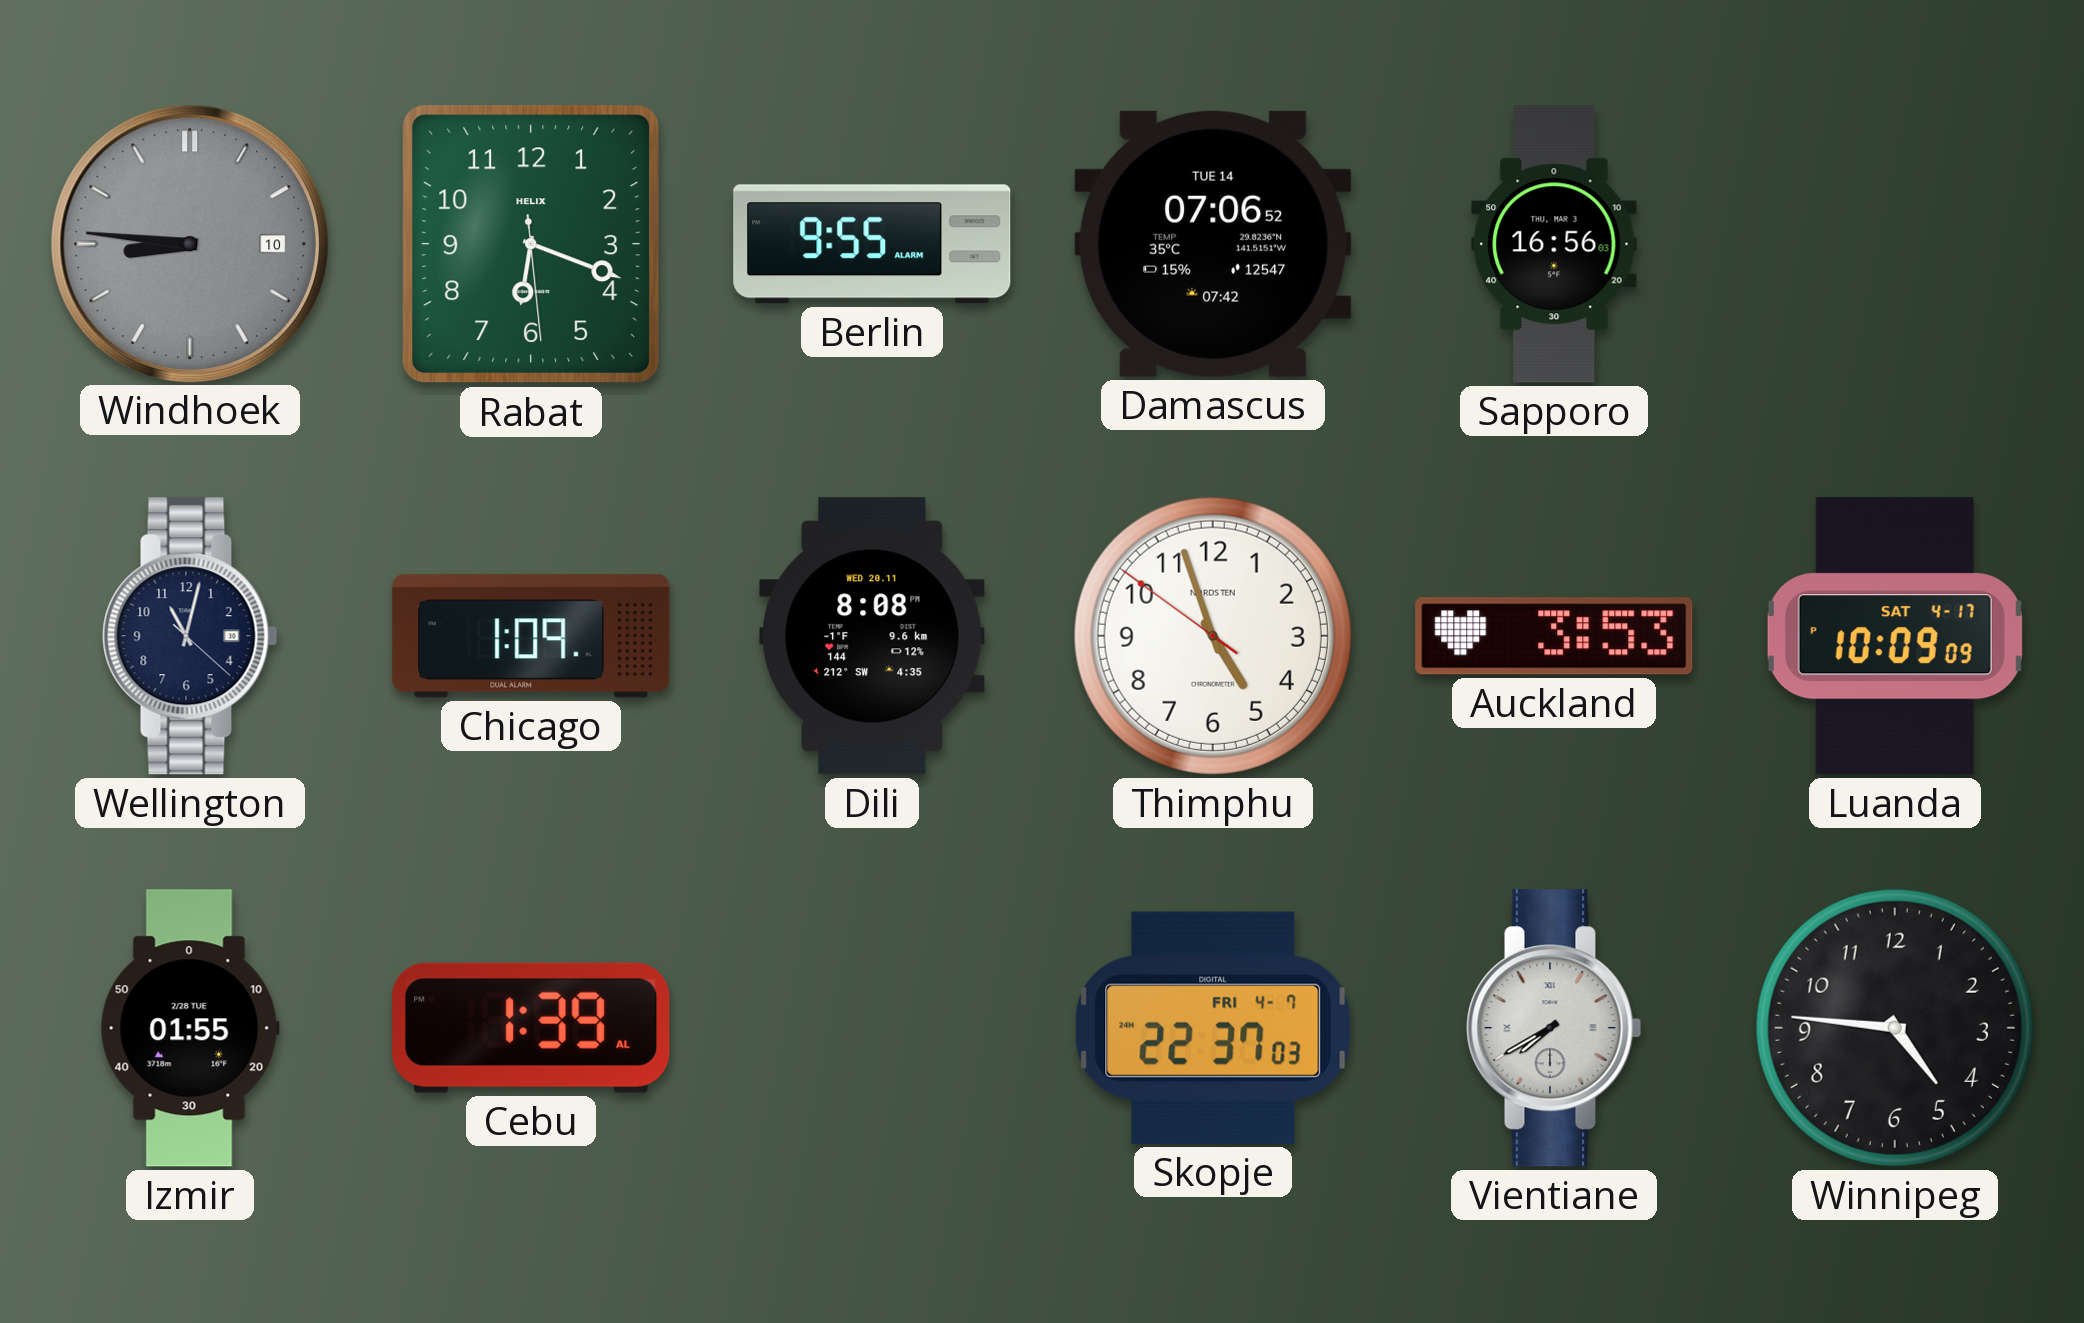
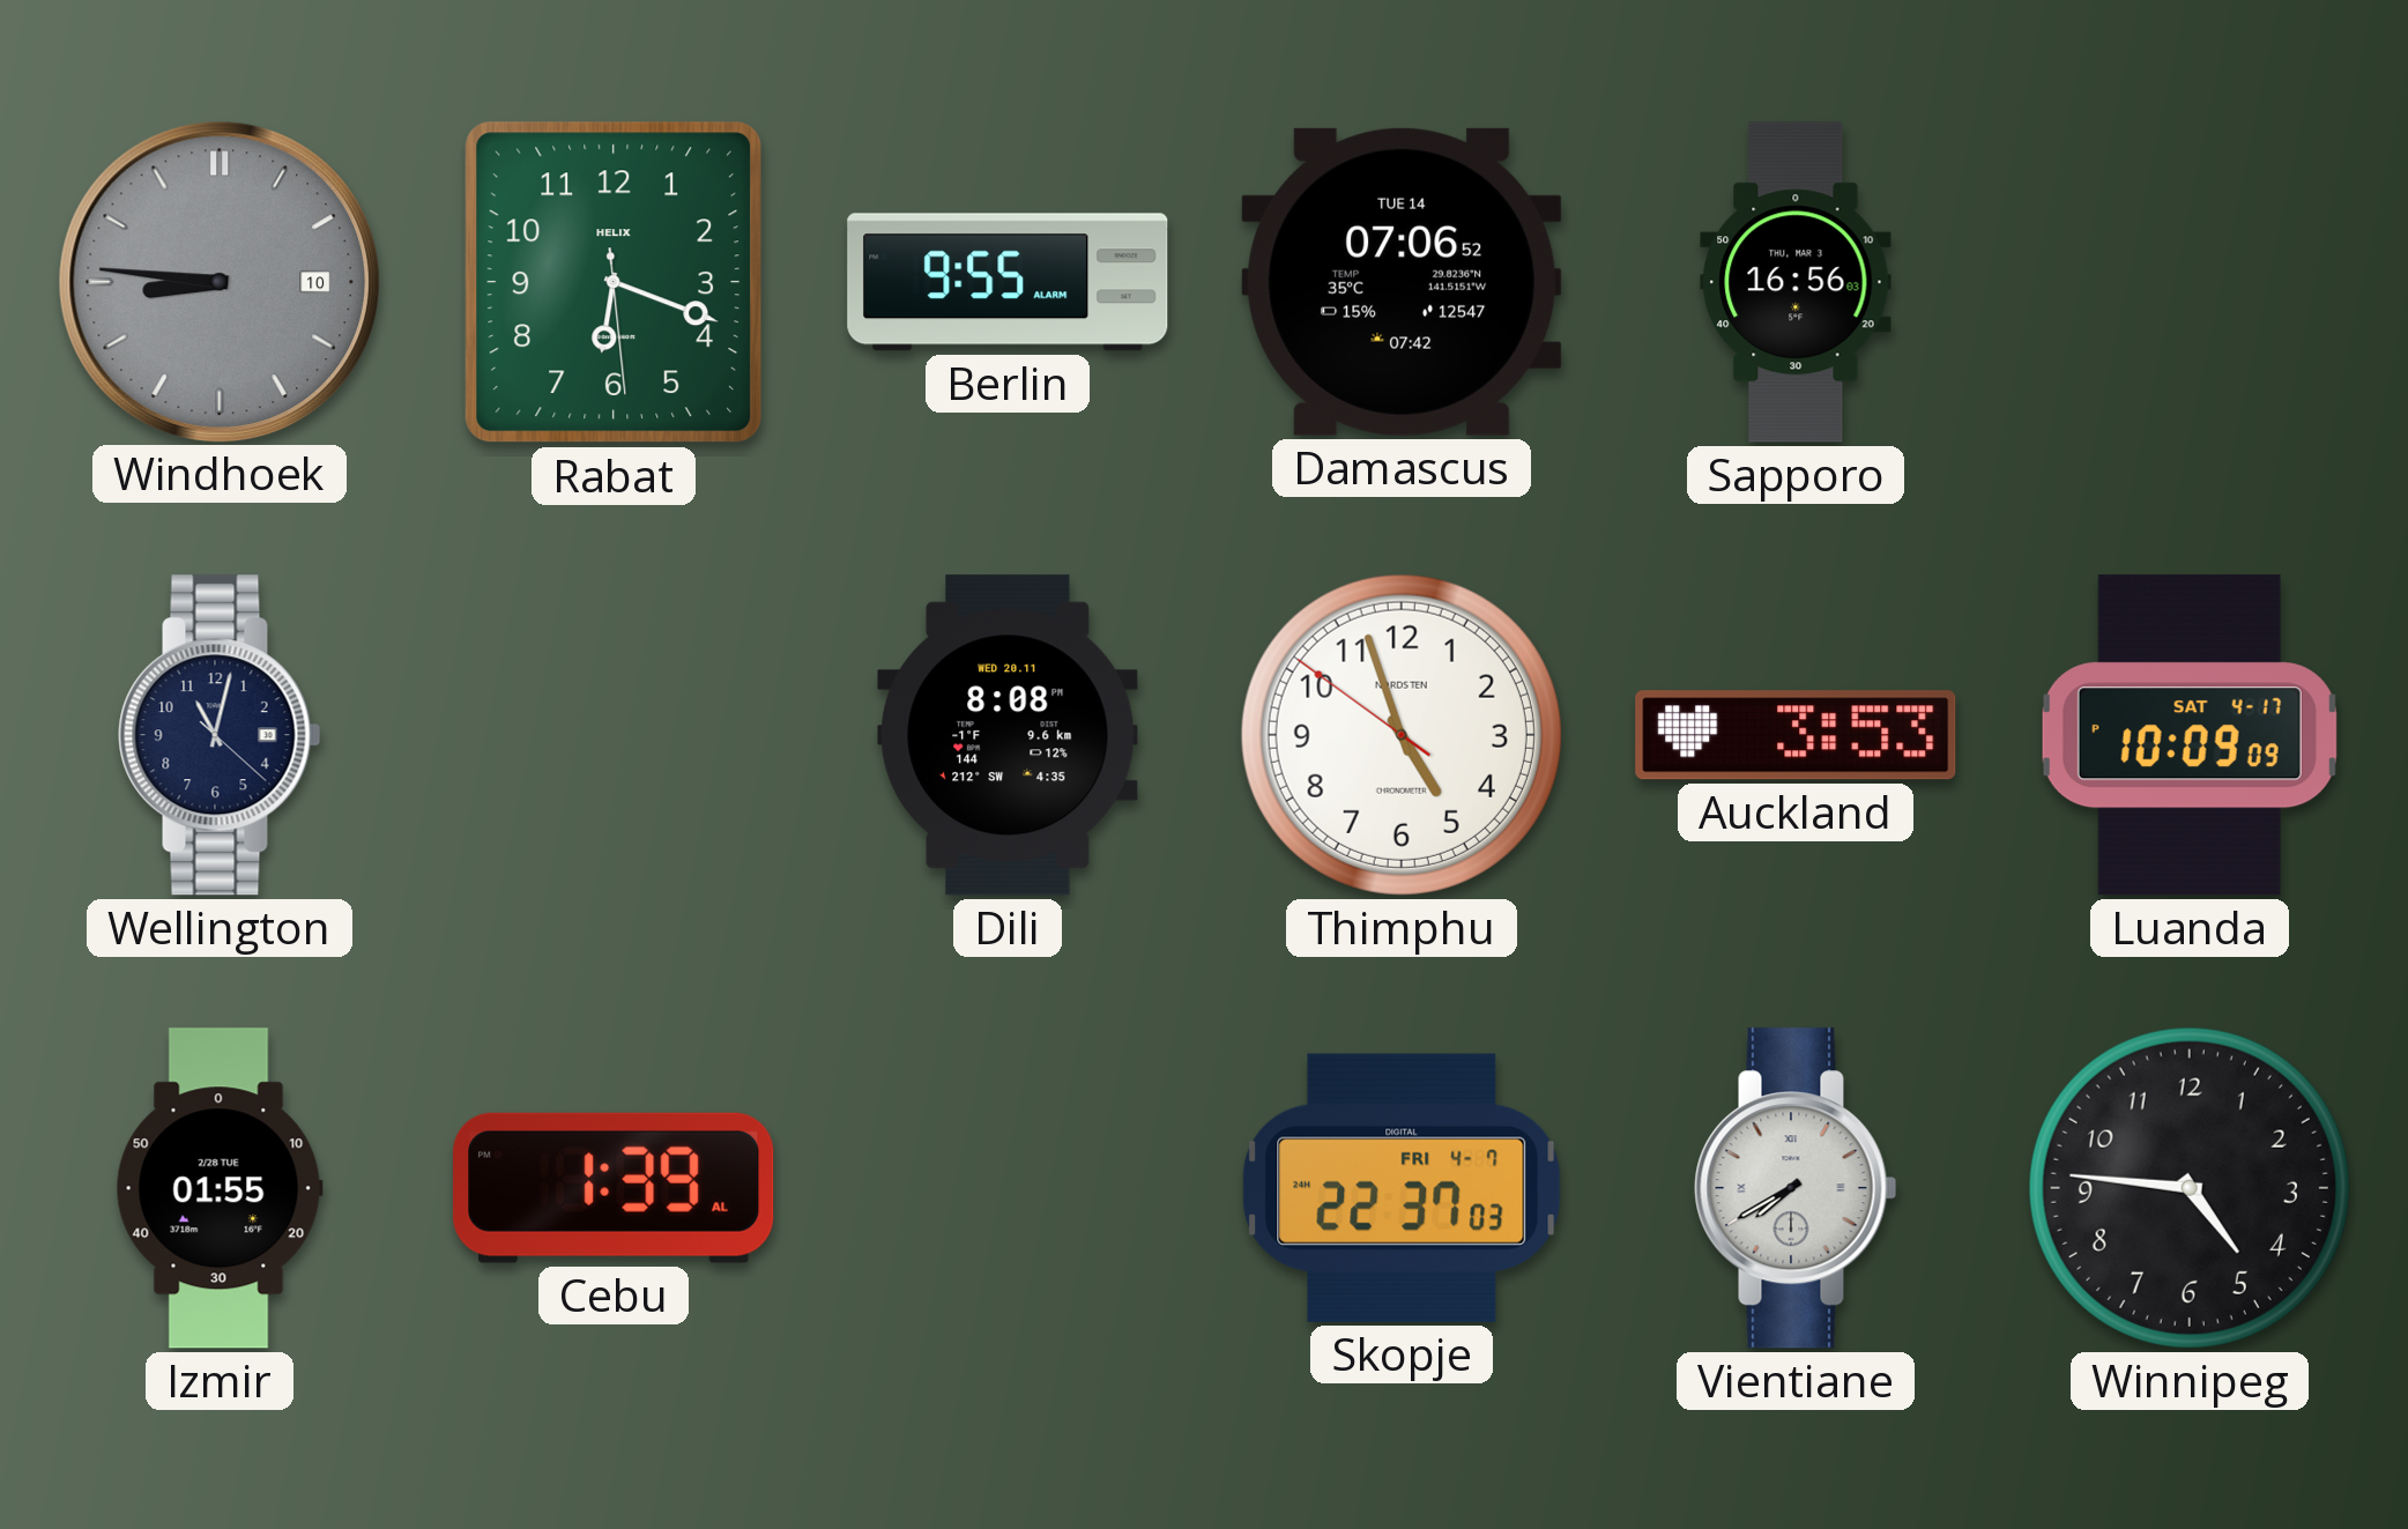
Chicago: 1:09 -> none
